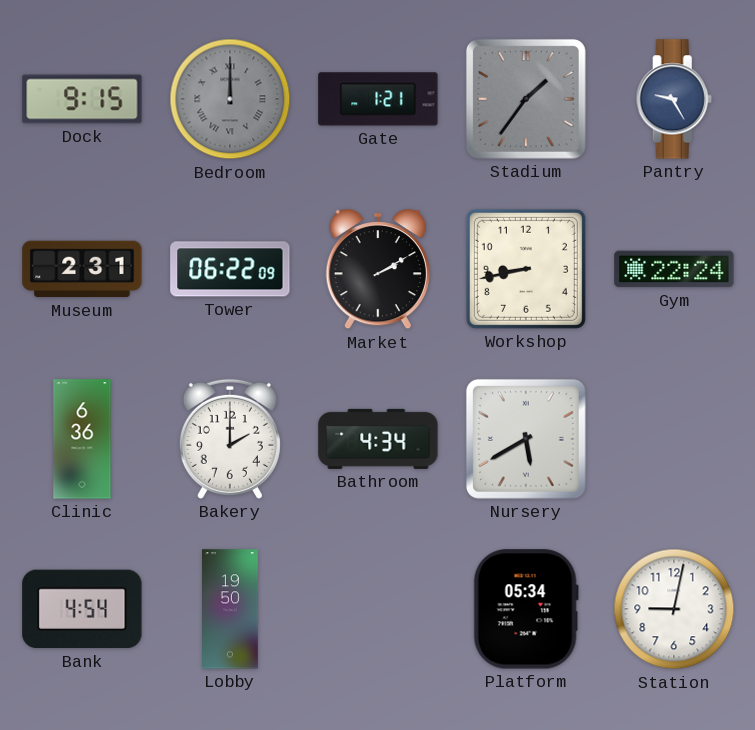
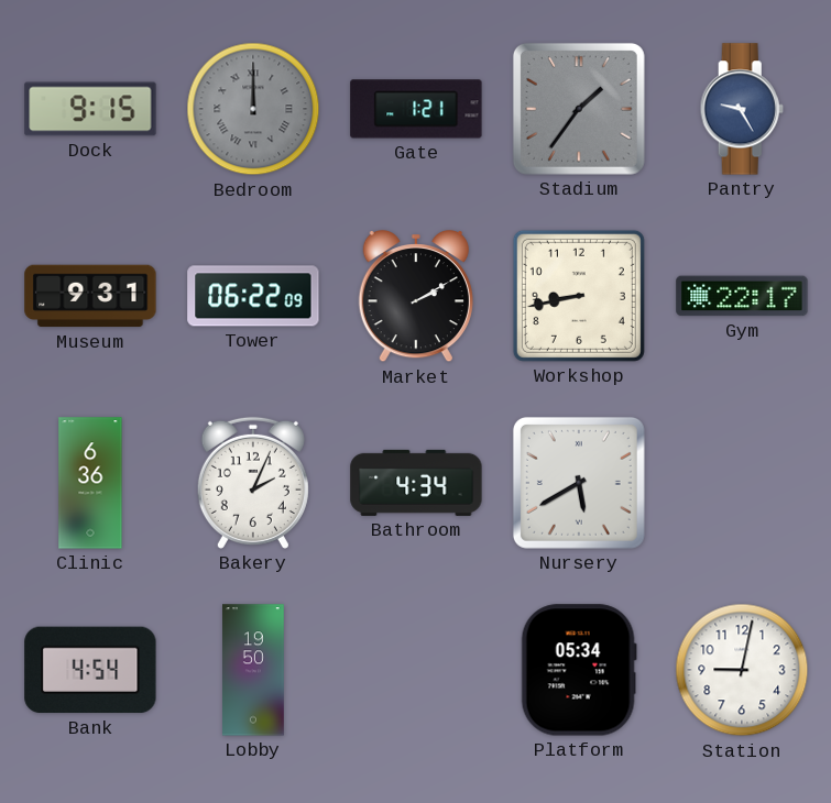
Museum: 2:31 -> 9:31
Gym: 22:24 -> 22:17
Bakery: 2:00 -> 2:04
